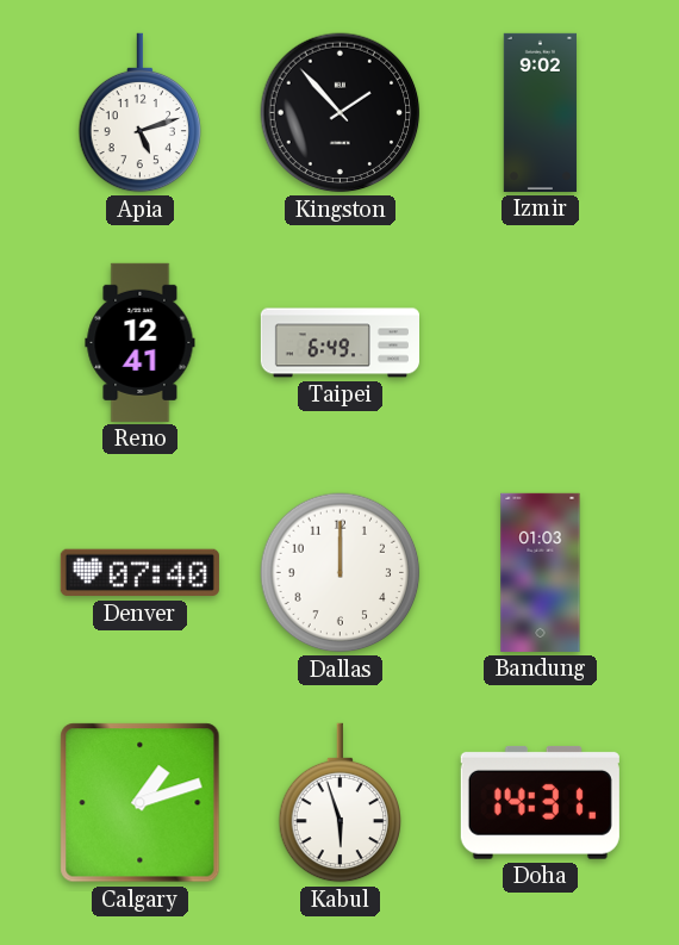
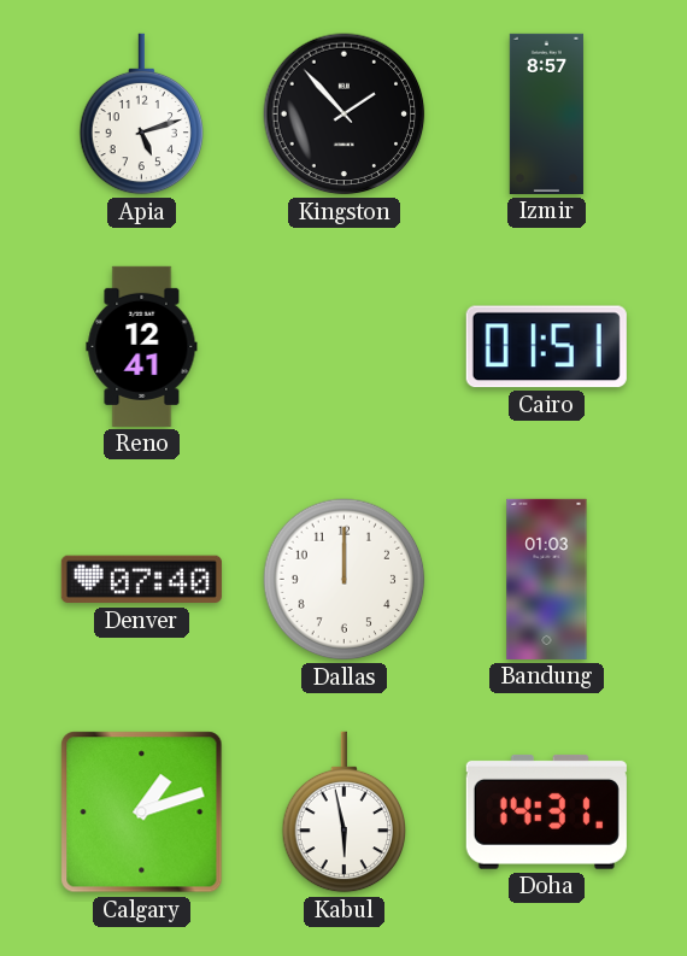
Izmir: 9:02 -> 8:57
Taipei: 6:49 -> none
Cairo: none -> 01:51
Kabul: 5:57 -> 5:58
